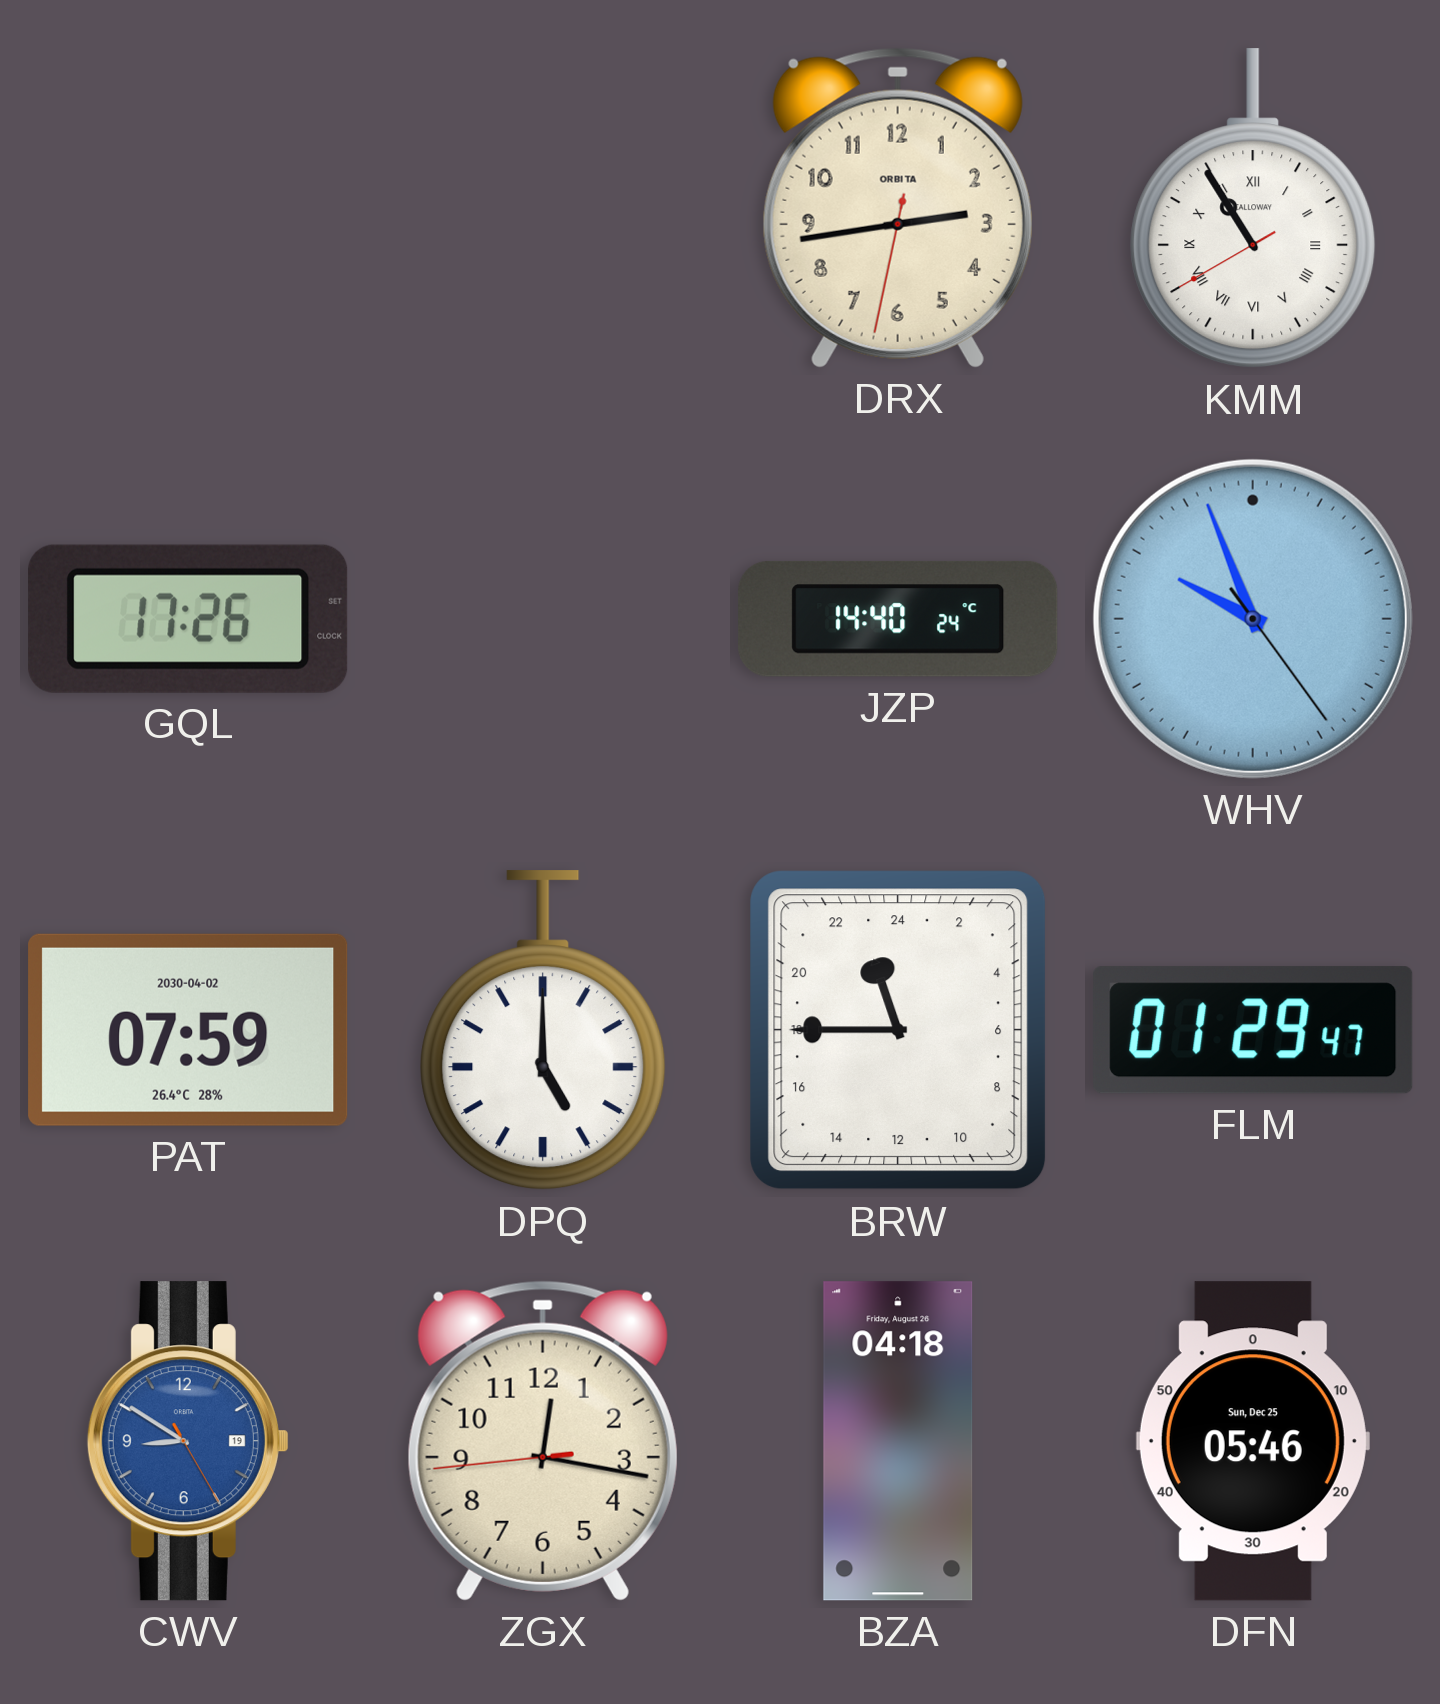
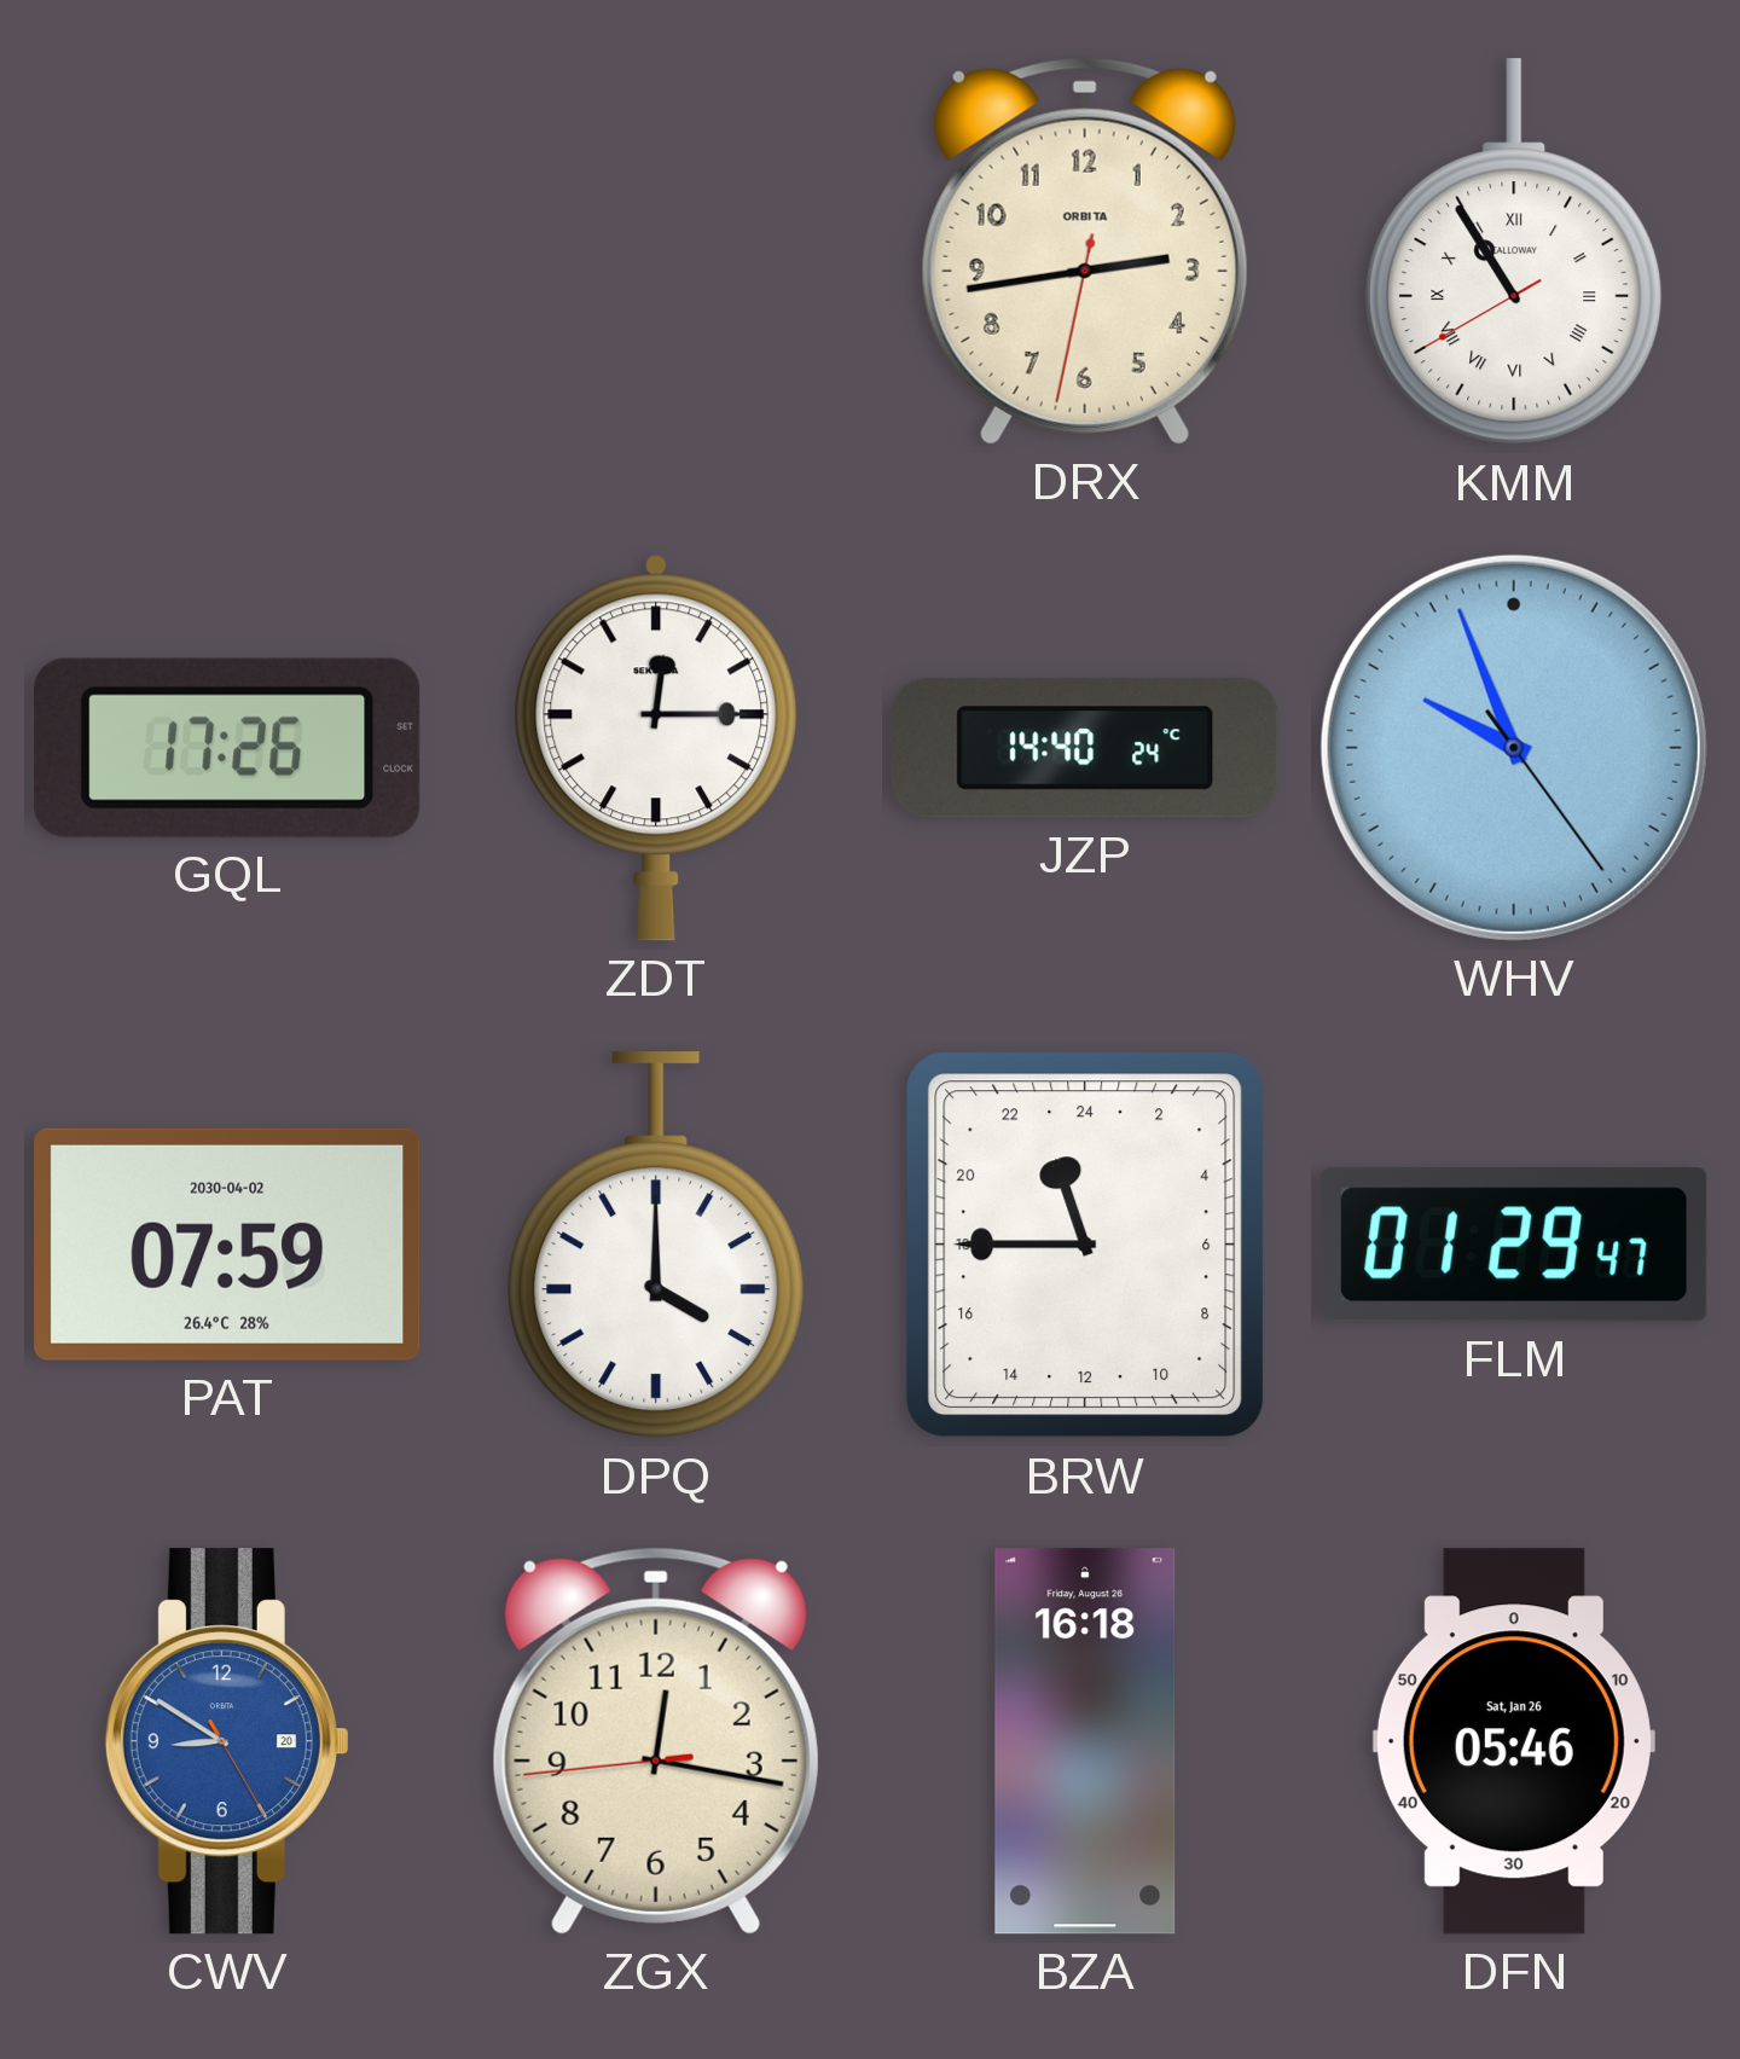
ZDT: none -> 12:15
DPQ: 5:00 -> 4:00
CWV date: 19 -> 20
BZA: 04:18 -> 16:18
DFN date: Sun, Dec 25 -> Sat, Jan 26
